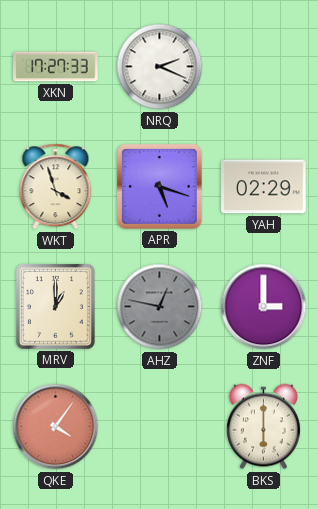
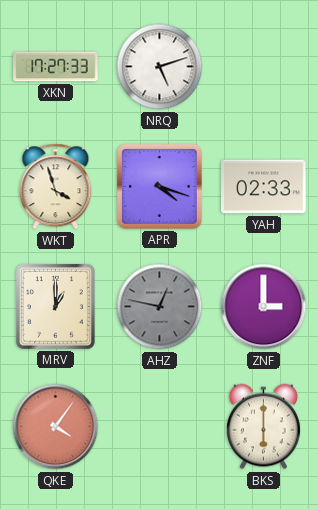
NRQ: 2:19 -> 5:12
APR: 5:18 -> 4:18
YAH: 02:29 -> 02:33
